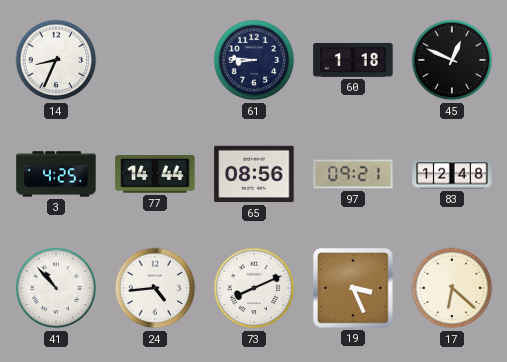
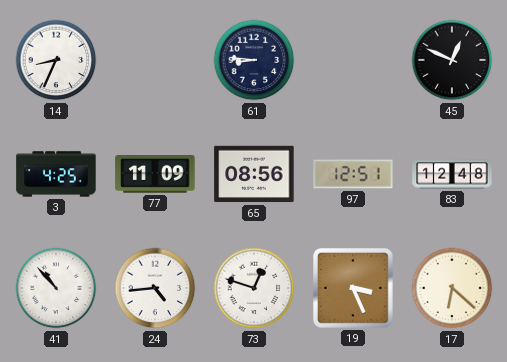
60: 1:18 -> none
77: 14:44 -> 11:09
97: 09:21 -> 12:51
73: 8:11 -> 12:48
